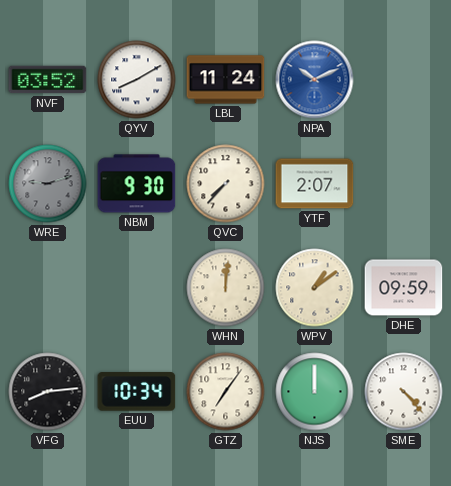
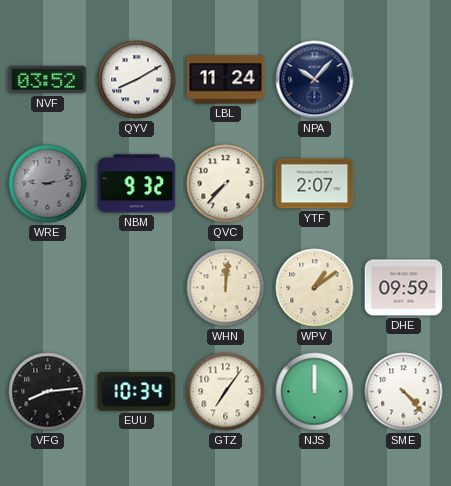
NPA: 10:11 -> 10:07
NPA dial: blue -> navy
NBM: 9:30 -> 9:32
